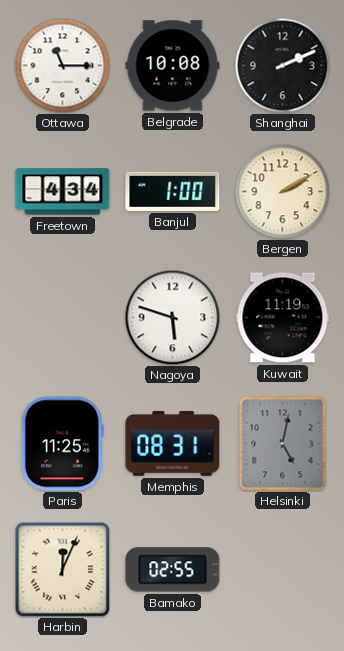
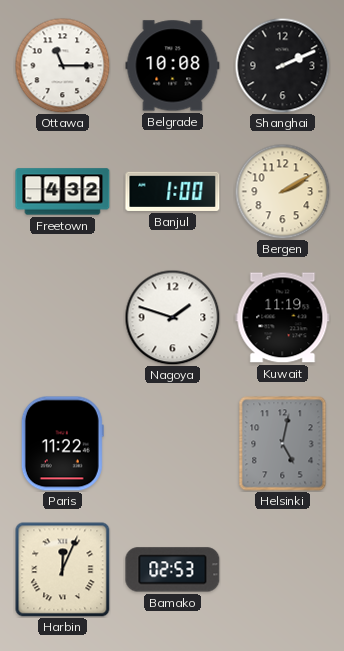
Freetown: 4:34 -> 4:32
Nagoya: 5:48 -> 1:48
Paris: 11:25 -> 11:22
Memphis: 08:31 -> none
Bamako: 02:55 -> 02:53
